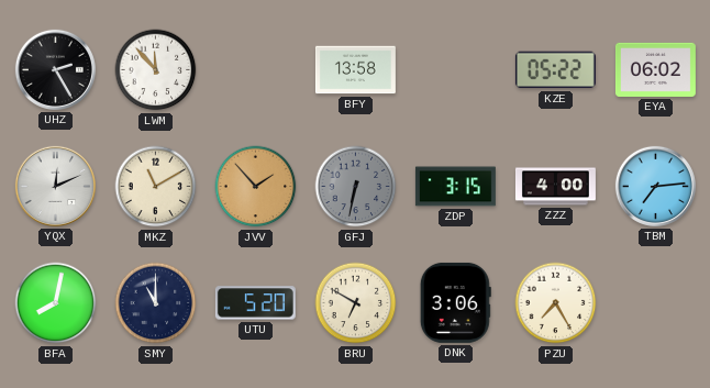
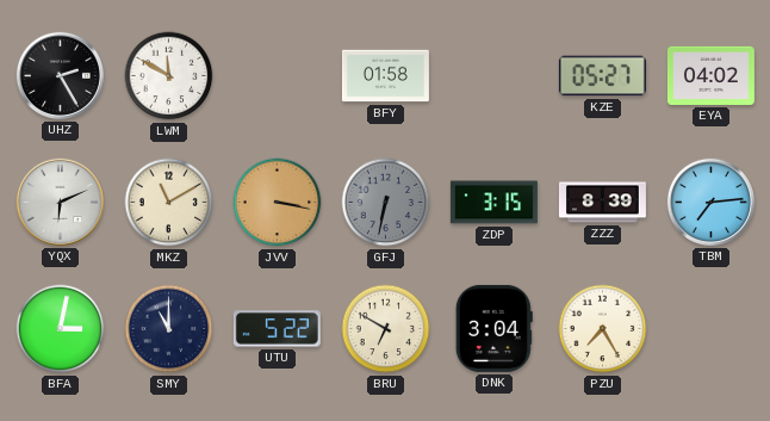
LWM: 11:53 -> 11:50
BFY: 13:58 -> 01:58
KZE: 05:22 -> 05:27
EYA: 06:02 -> 04:02
YQX: 12:11 -> 6:11
JVV: 1:53 -> 3:17
ZZZ: 4:00 -> 8:39
BFA: 8:02 -> 3:02
UTU: 5:20 -> 5:22
DNK: 3:06 -> 3:04
